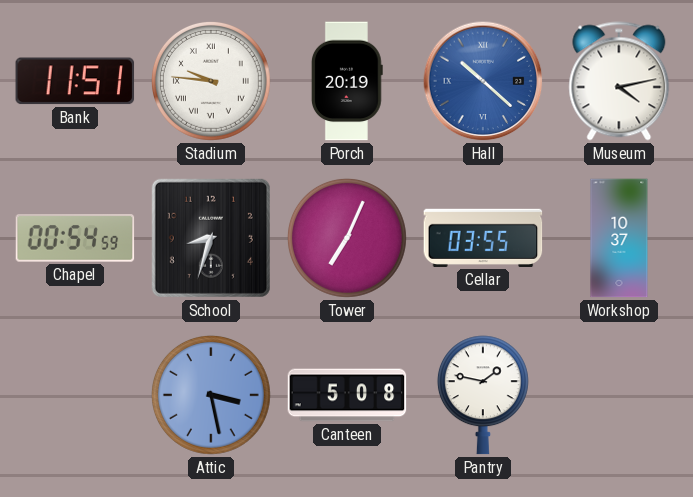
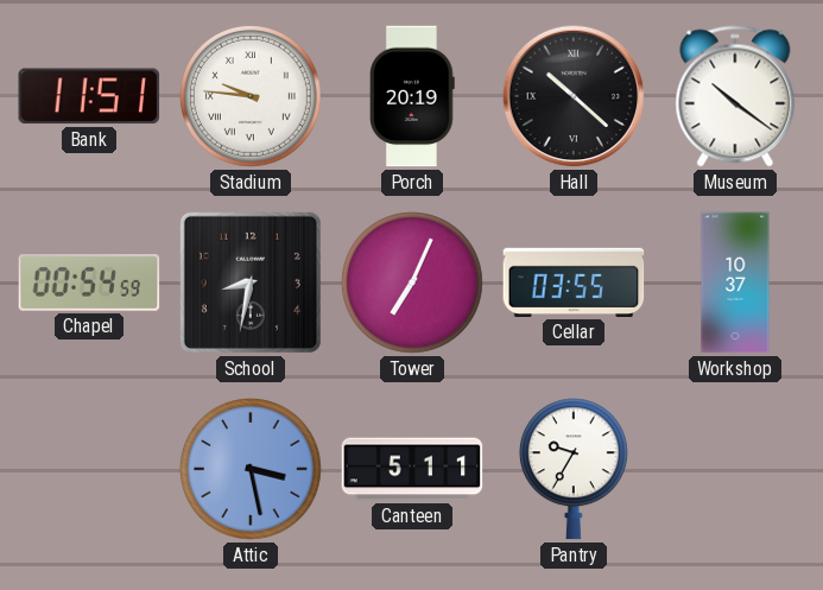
Hall dial: blue -> black
Museum: 4:13 -> 10:21
School: 8:33 -> 8:32
Canteen: 5:08 -> 5:11
Pantry: 1:47 -> 9:35
